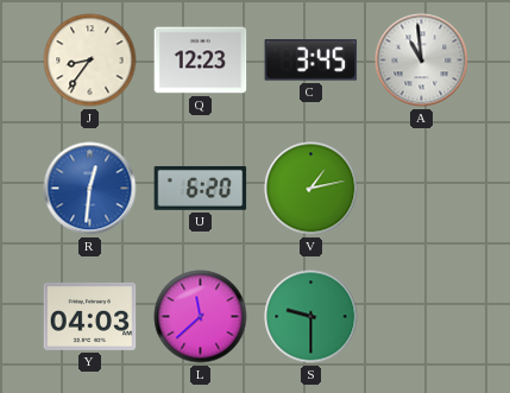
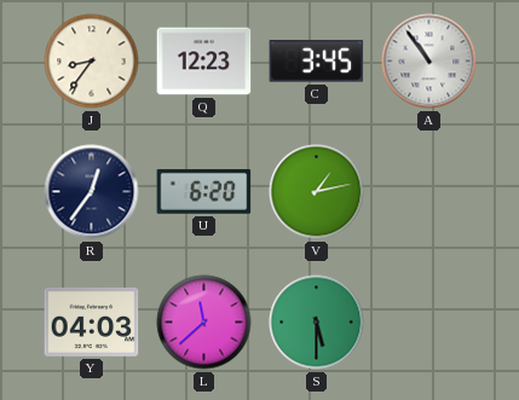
A: 10:59 -> 10:54
R: 12:31 -> 12:36
R dial: blue -> navy
S: 9:30 -> 5:30
